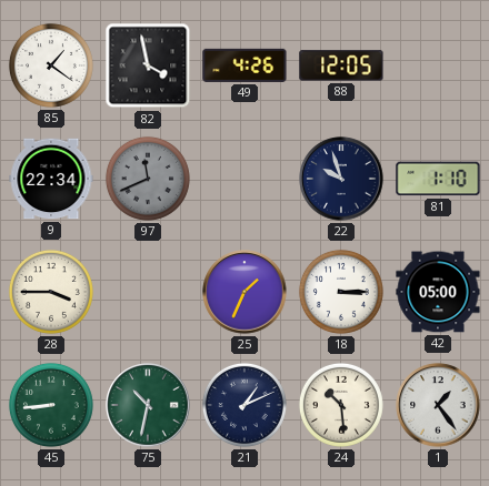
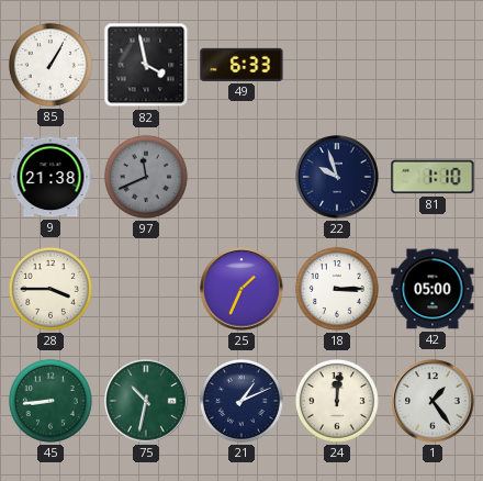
85: 1:21 -> 1:05
49: 4:26 -> 6:33
88: 12:05 -> none
9: 22:34 -> 21:38
24: 10:29 -> 12:01
